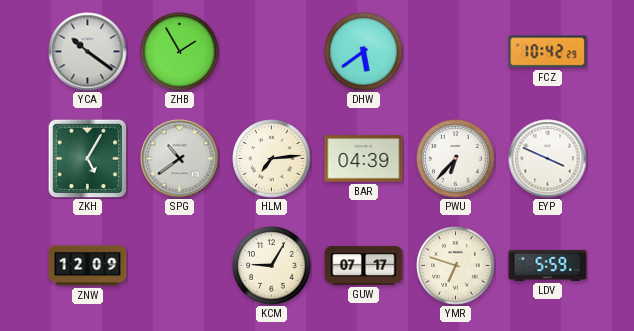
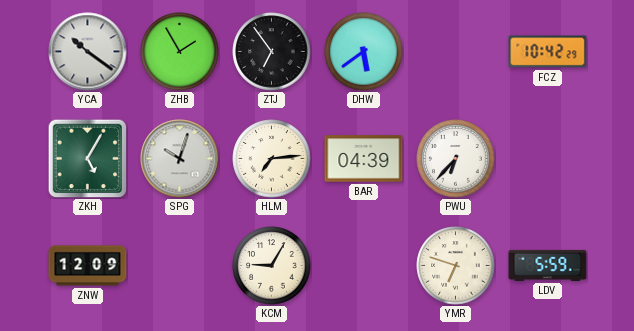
ZTJ: none -> 6:54
SPG: 10:39 -> 10:03
EYP: 3:49 -> none
GUW: 07:17 -> none
